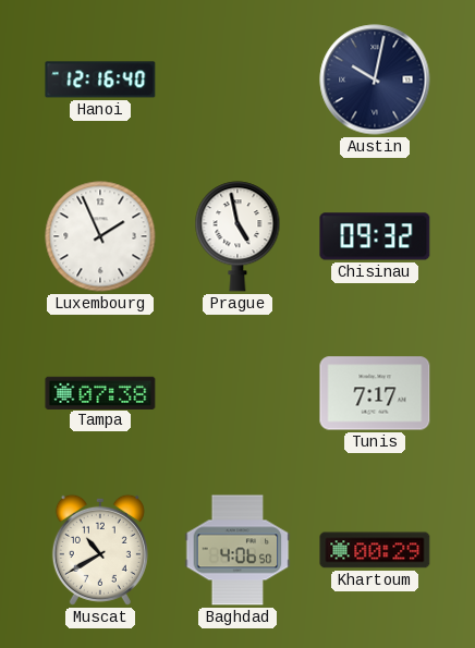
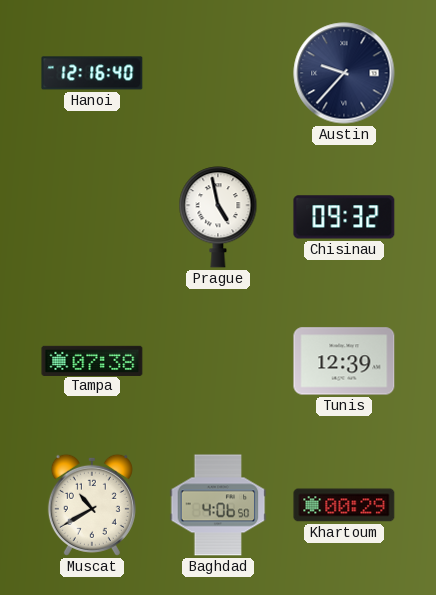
Austin: 10:02 -> 9:37
Luxembourg: 1:56 -> none
Tunis: 7:17 -> 12:39
